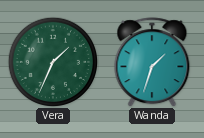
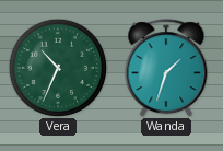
Vera: 1:34 -> 10:34
